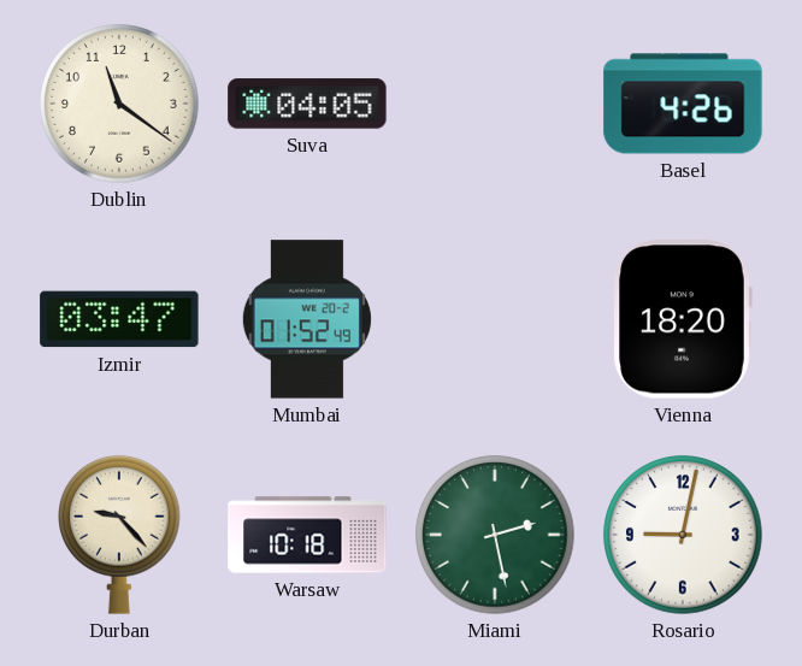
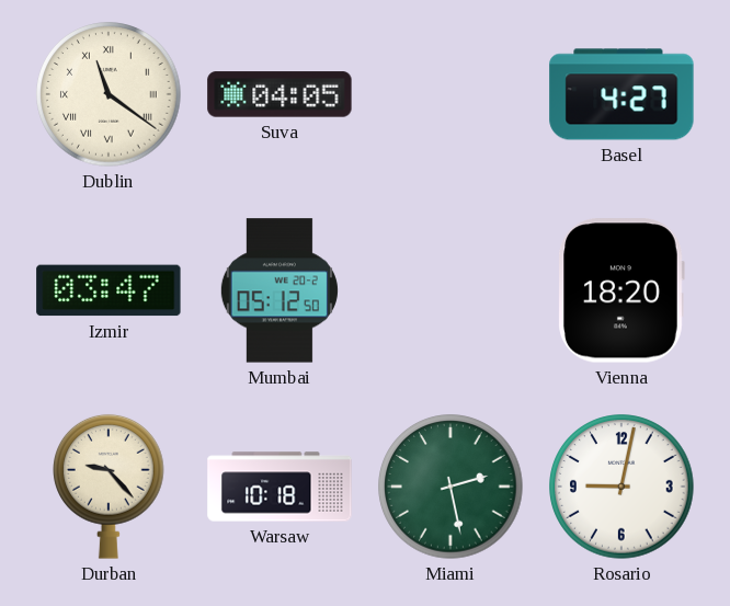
Dublin numerals: Arabic -> Roman
Basel: 4:26 -> 4:27
Mumbai: 01:52 -> 05:12
